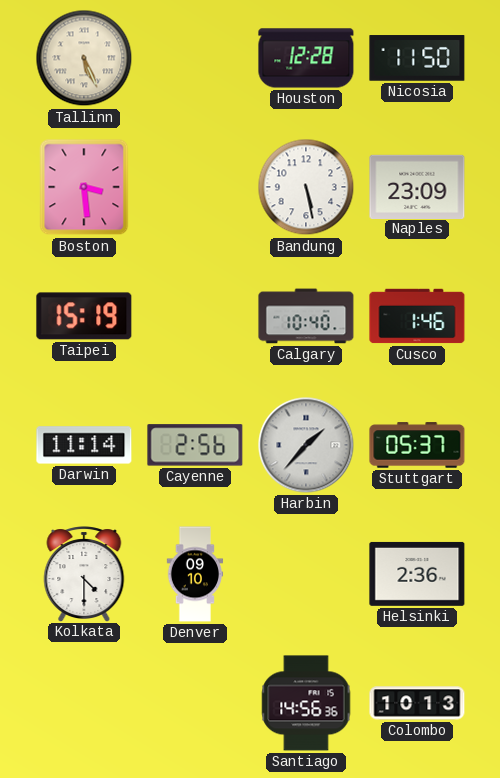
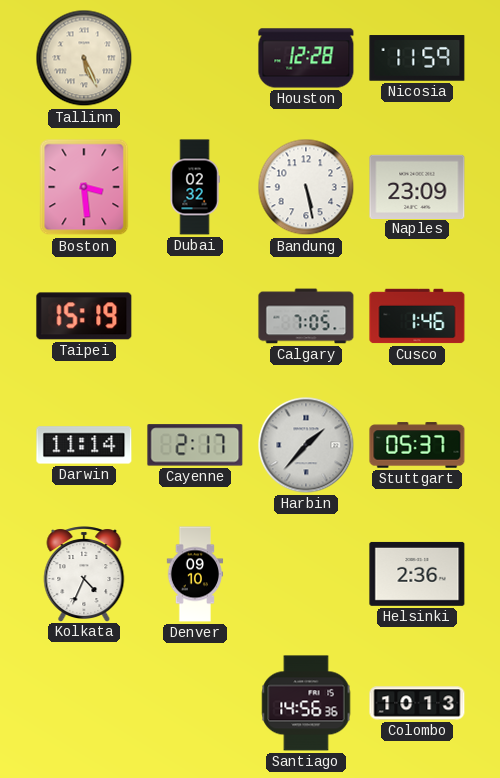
Nicosia: 11:50 -> 11:59
Dubai: none -> 02:32
Calgary: 10:40 -> 7:05
Cayenne: 2:56 -> 2:17
Kolkata: 4:30 -> 4:34
